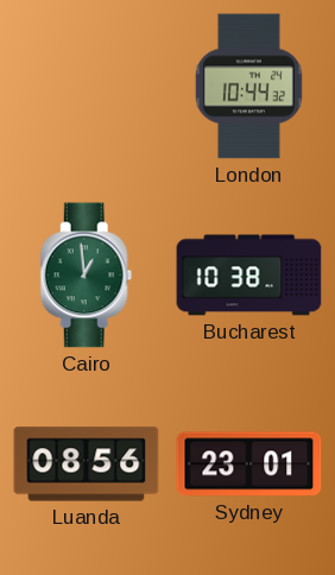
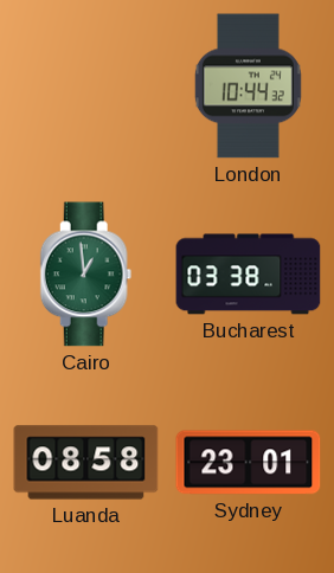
Bucharest: 10:38 -> 03:38
Luanda: 08:56 -> 08:58
